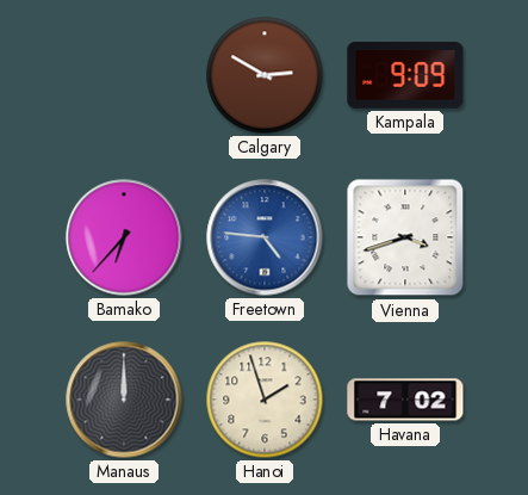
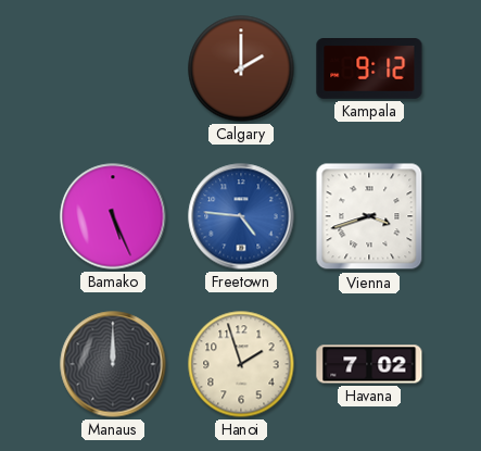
Calgary: 2:50 -> 2:00
Kampala: 9:09 -> 9:12
Bamako: 6:37 -> 5:26
